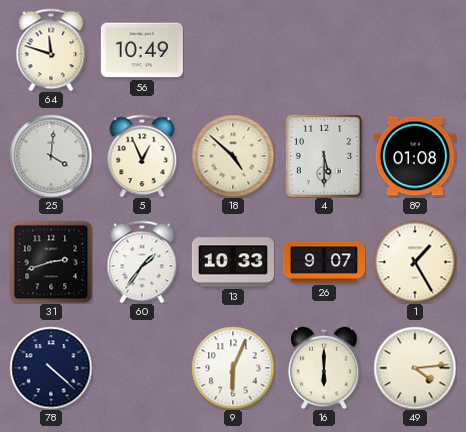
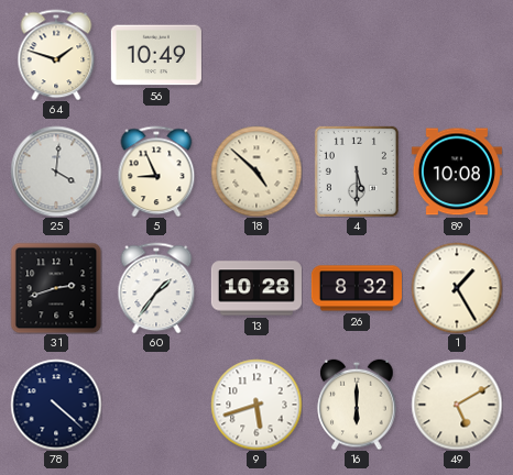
64: 11:48 -> 1:48
5: 12:56 -> 8:56
89: 01:08 -> 10:08
13: 10:33 -> 10:28
26: 9:07 -> 8:32
9: 6:04 -> 5:42
49: 4:14 -> 5:10
